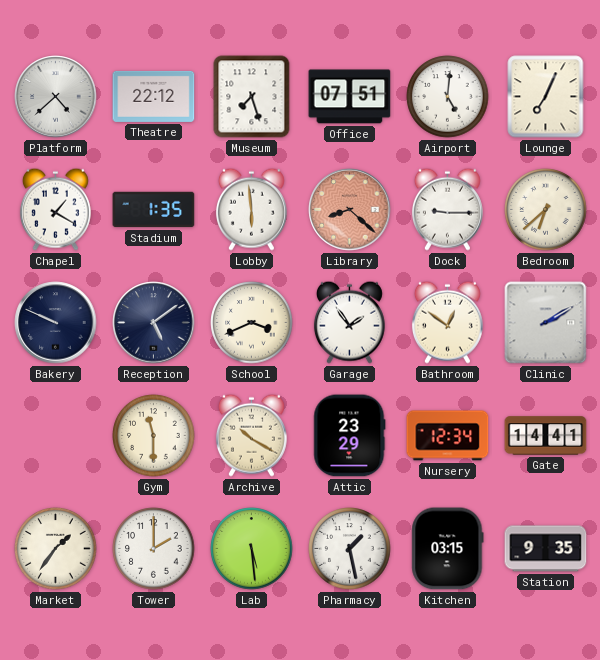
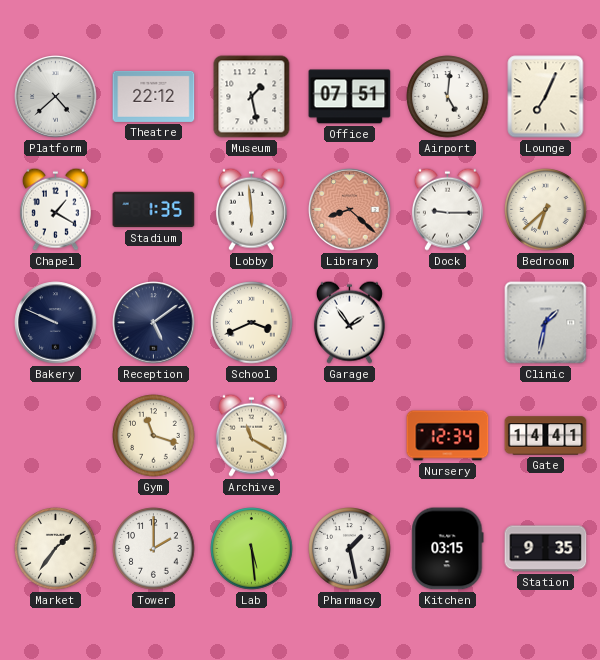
Museum: 7:27 -> 1:28
Bathroom: 12:51 -> none
Clinic: 2:10 -> 1:32
Gym: 11:30 -> 11:18
Archive: 10:20 -> 11:20
Attic: 23:29 -> none
